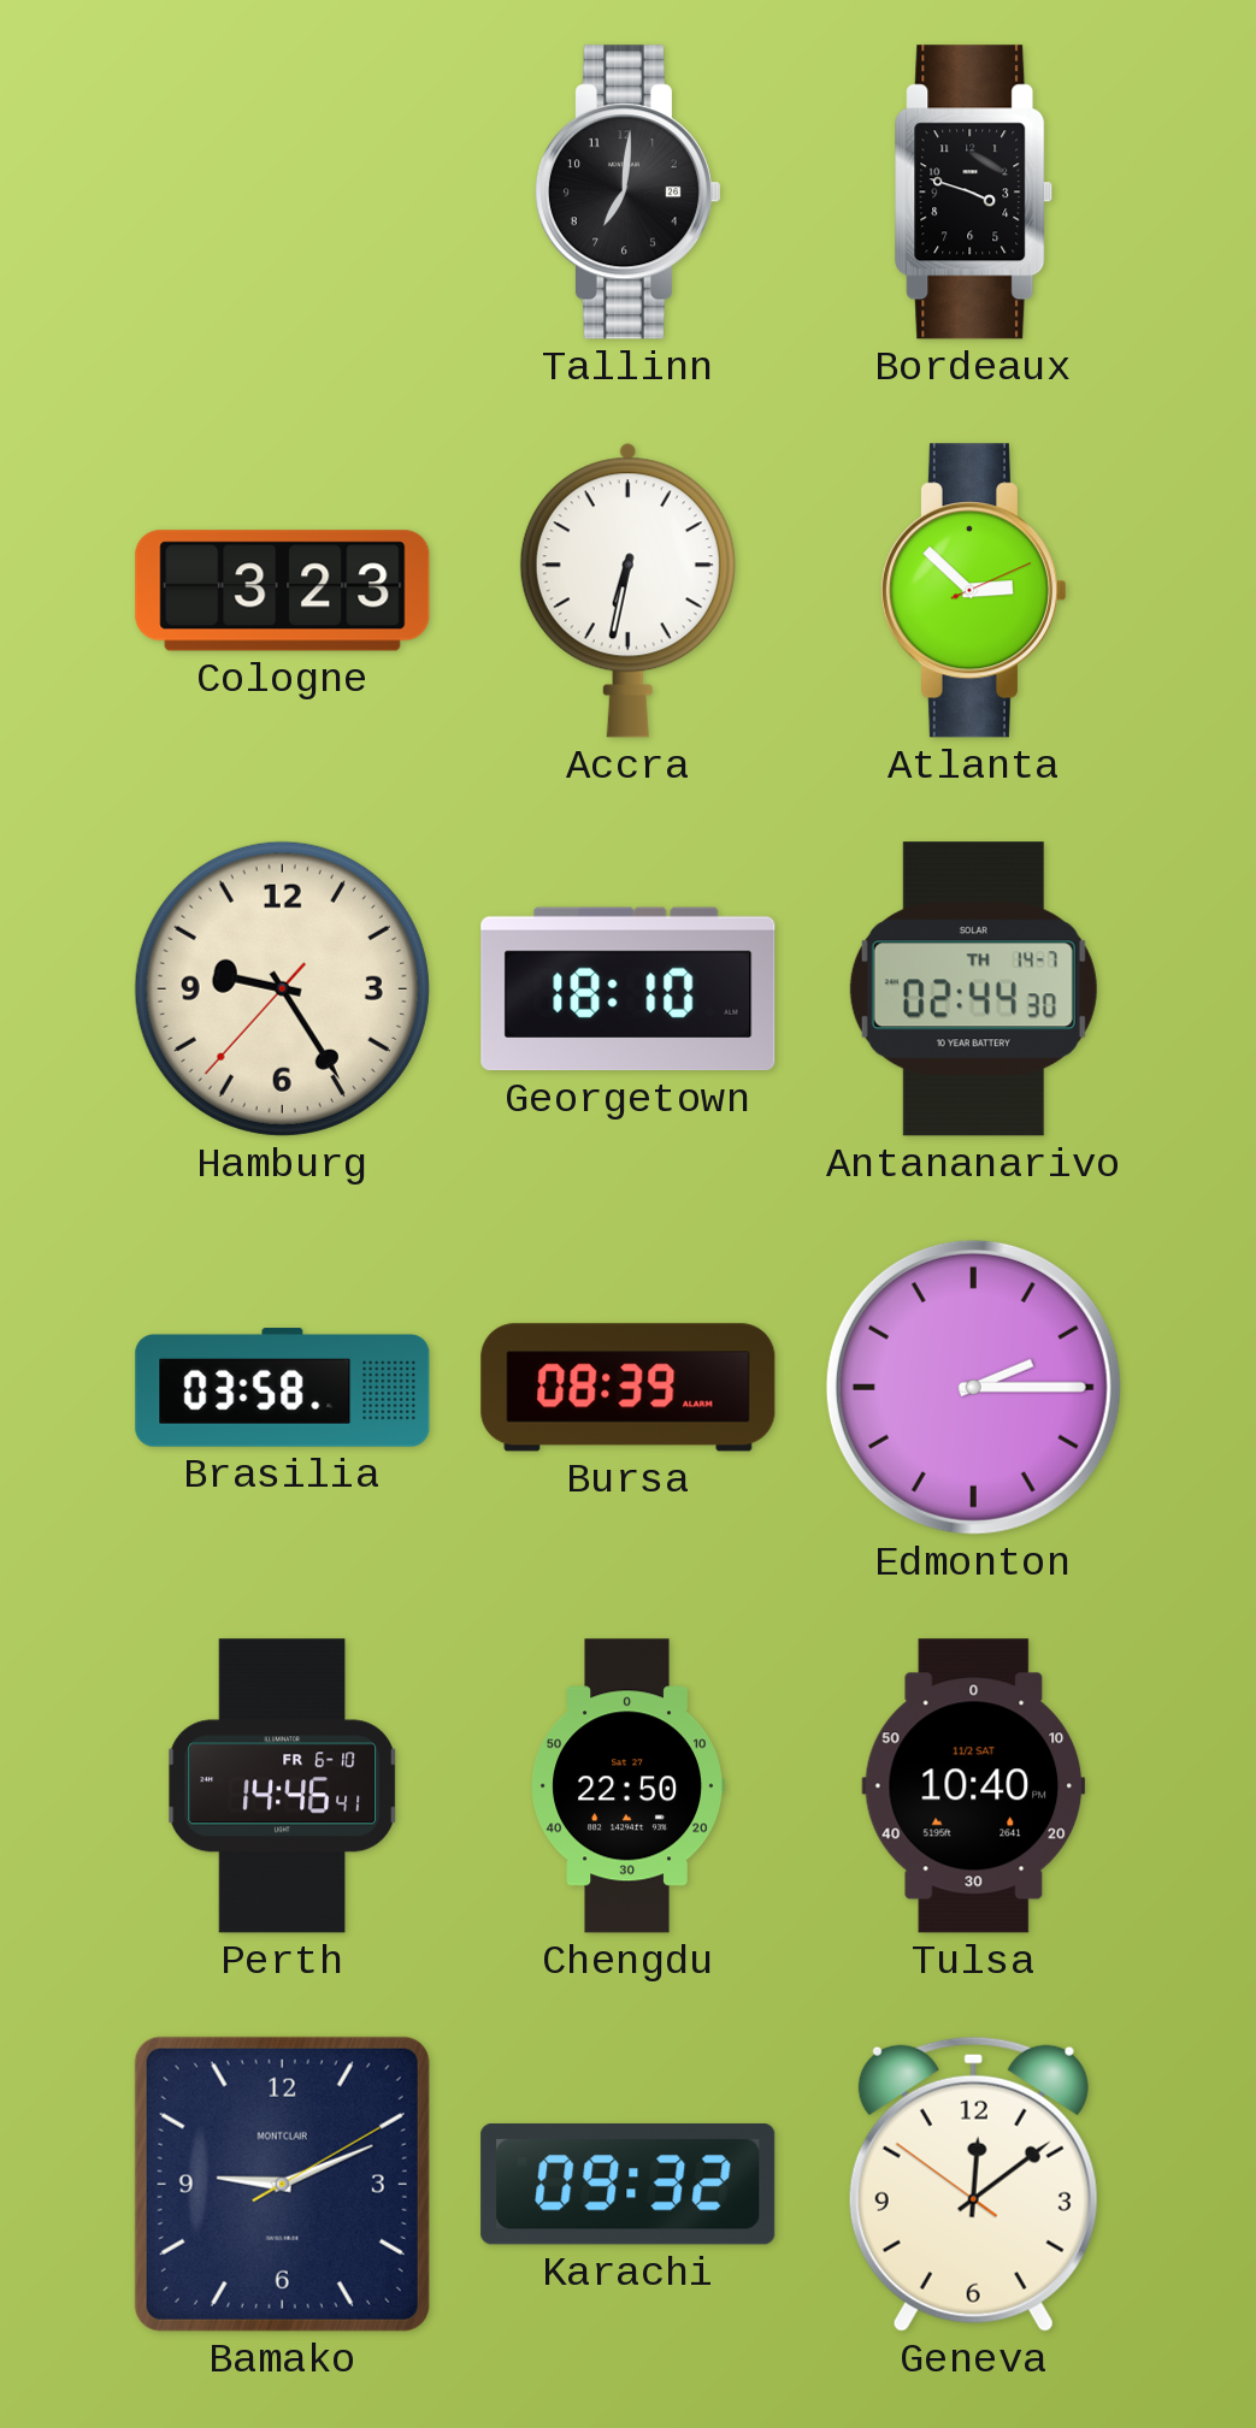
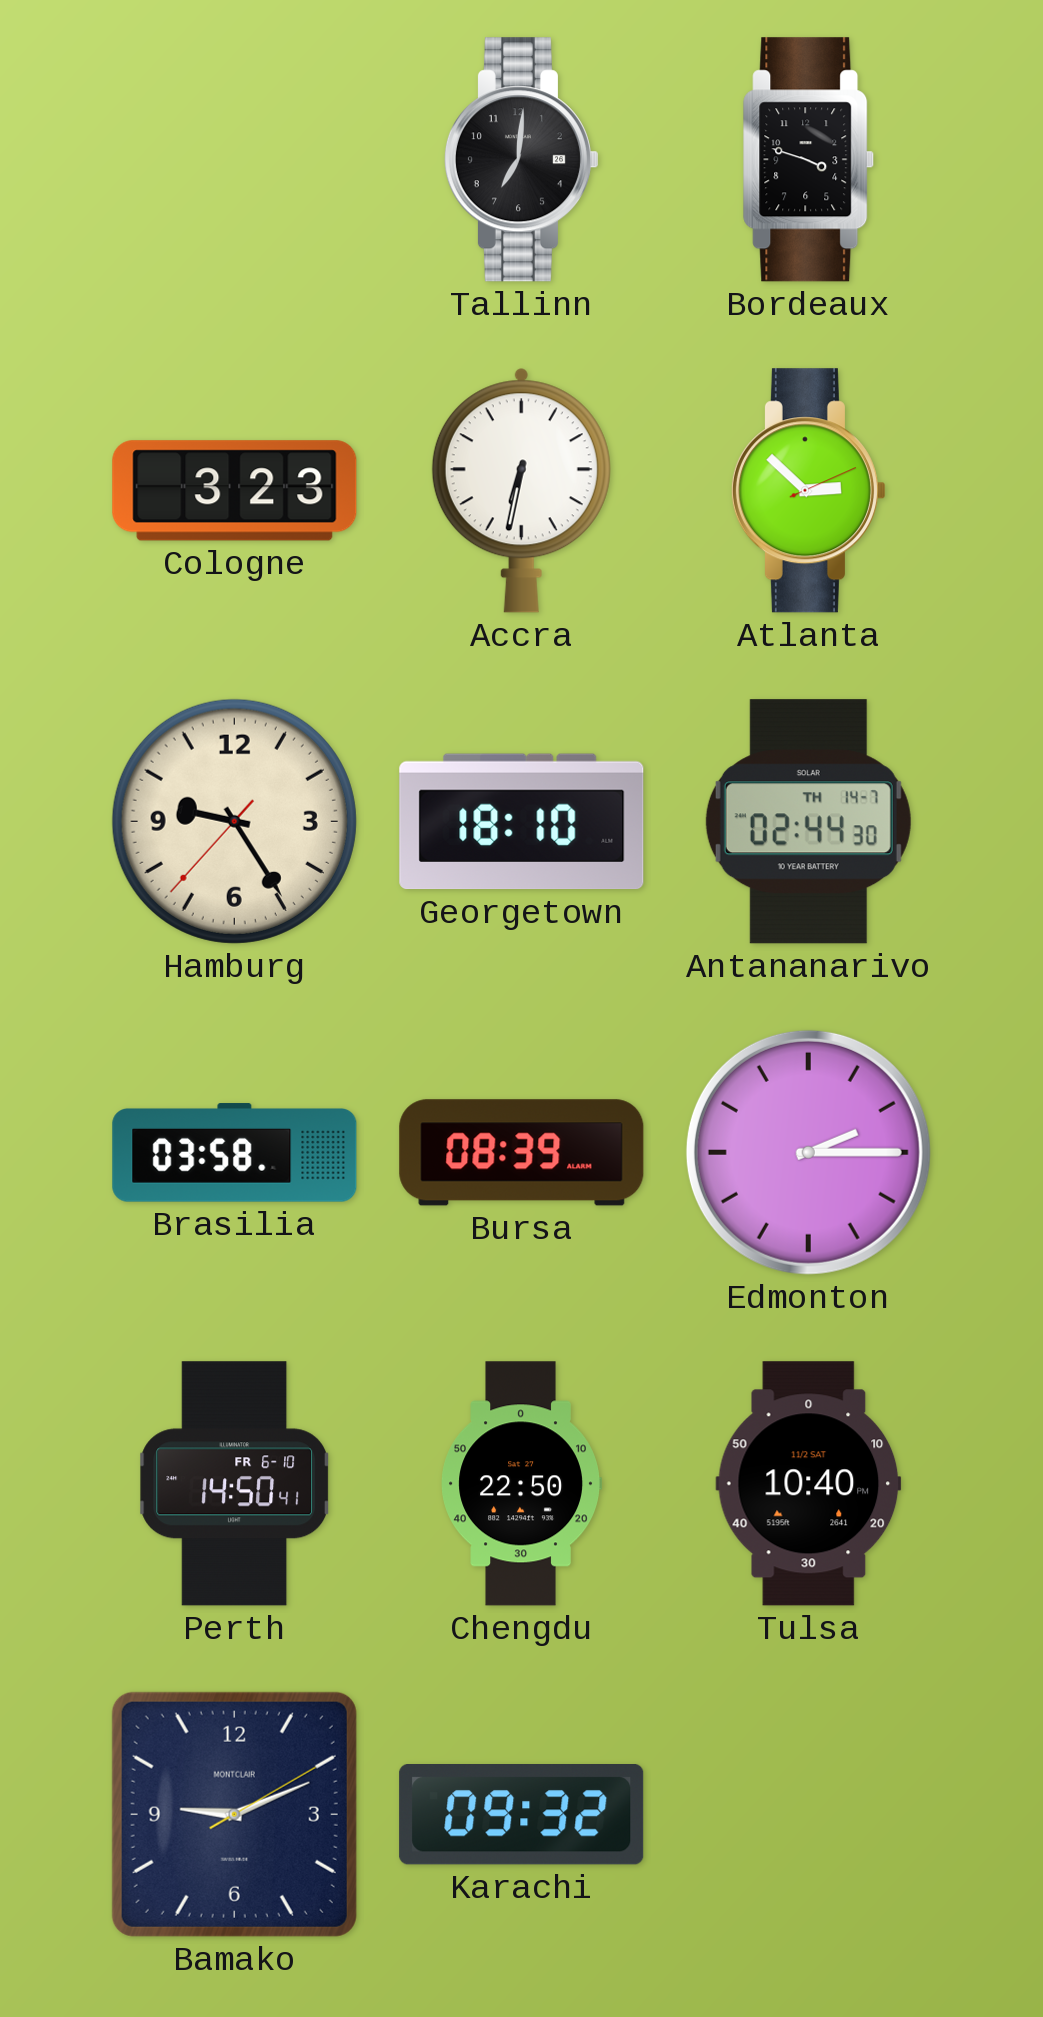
Perth: 14:46 -> 14:50
Geneva: 12:08 -> none
